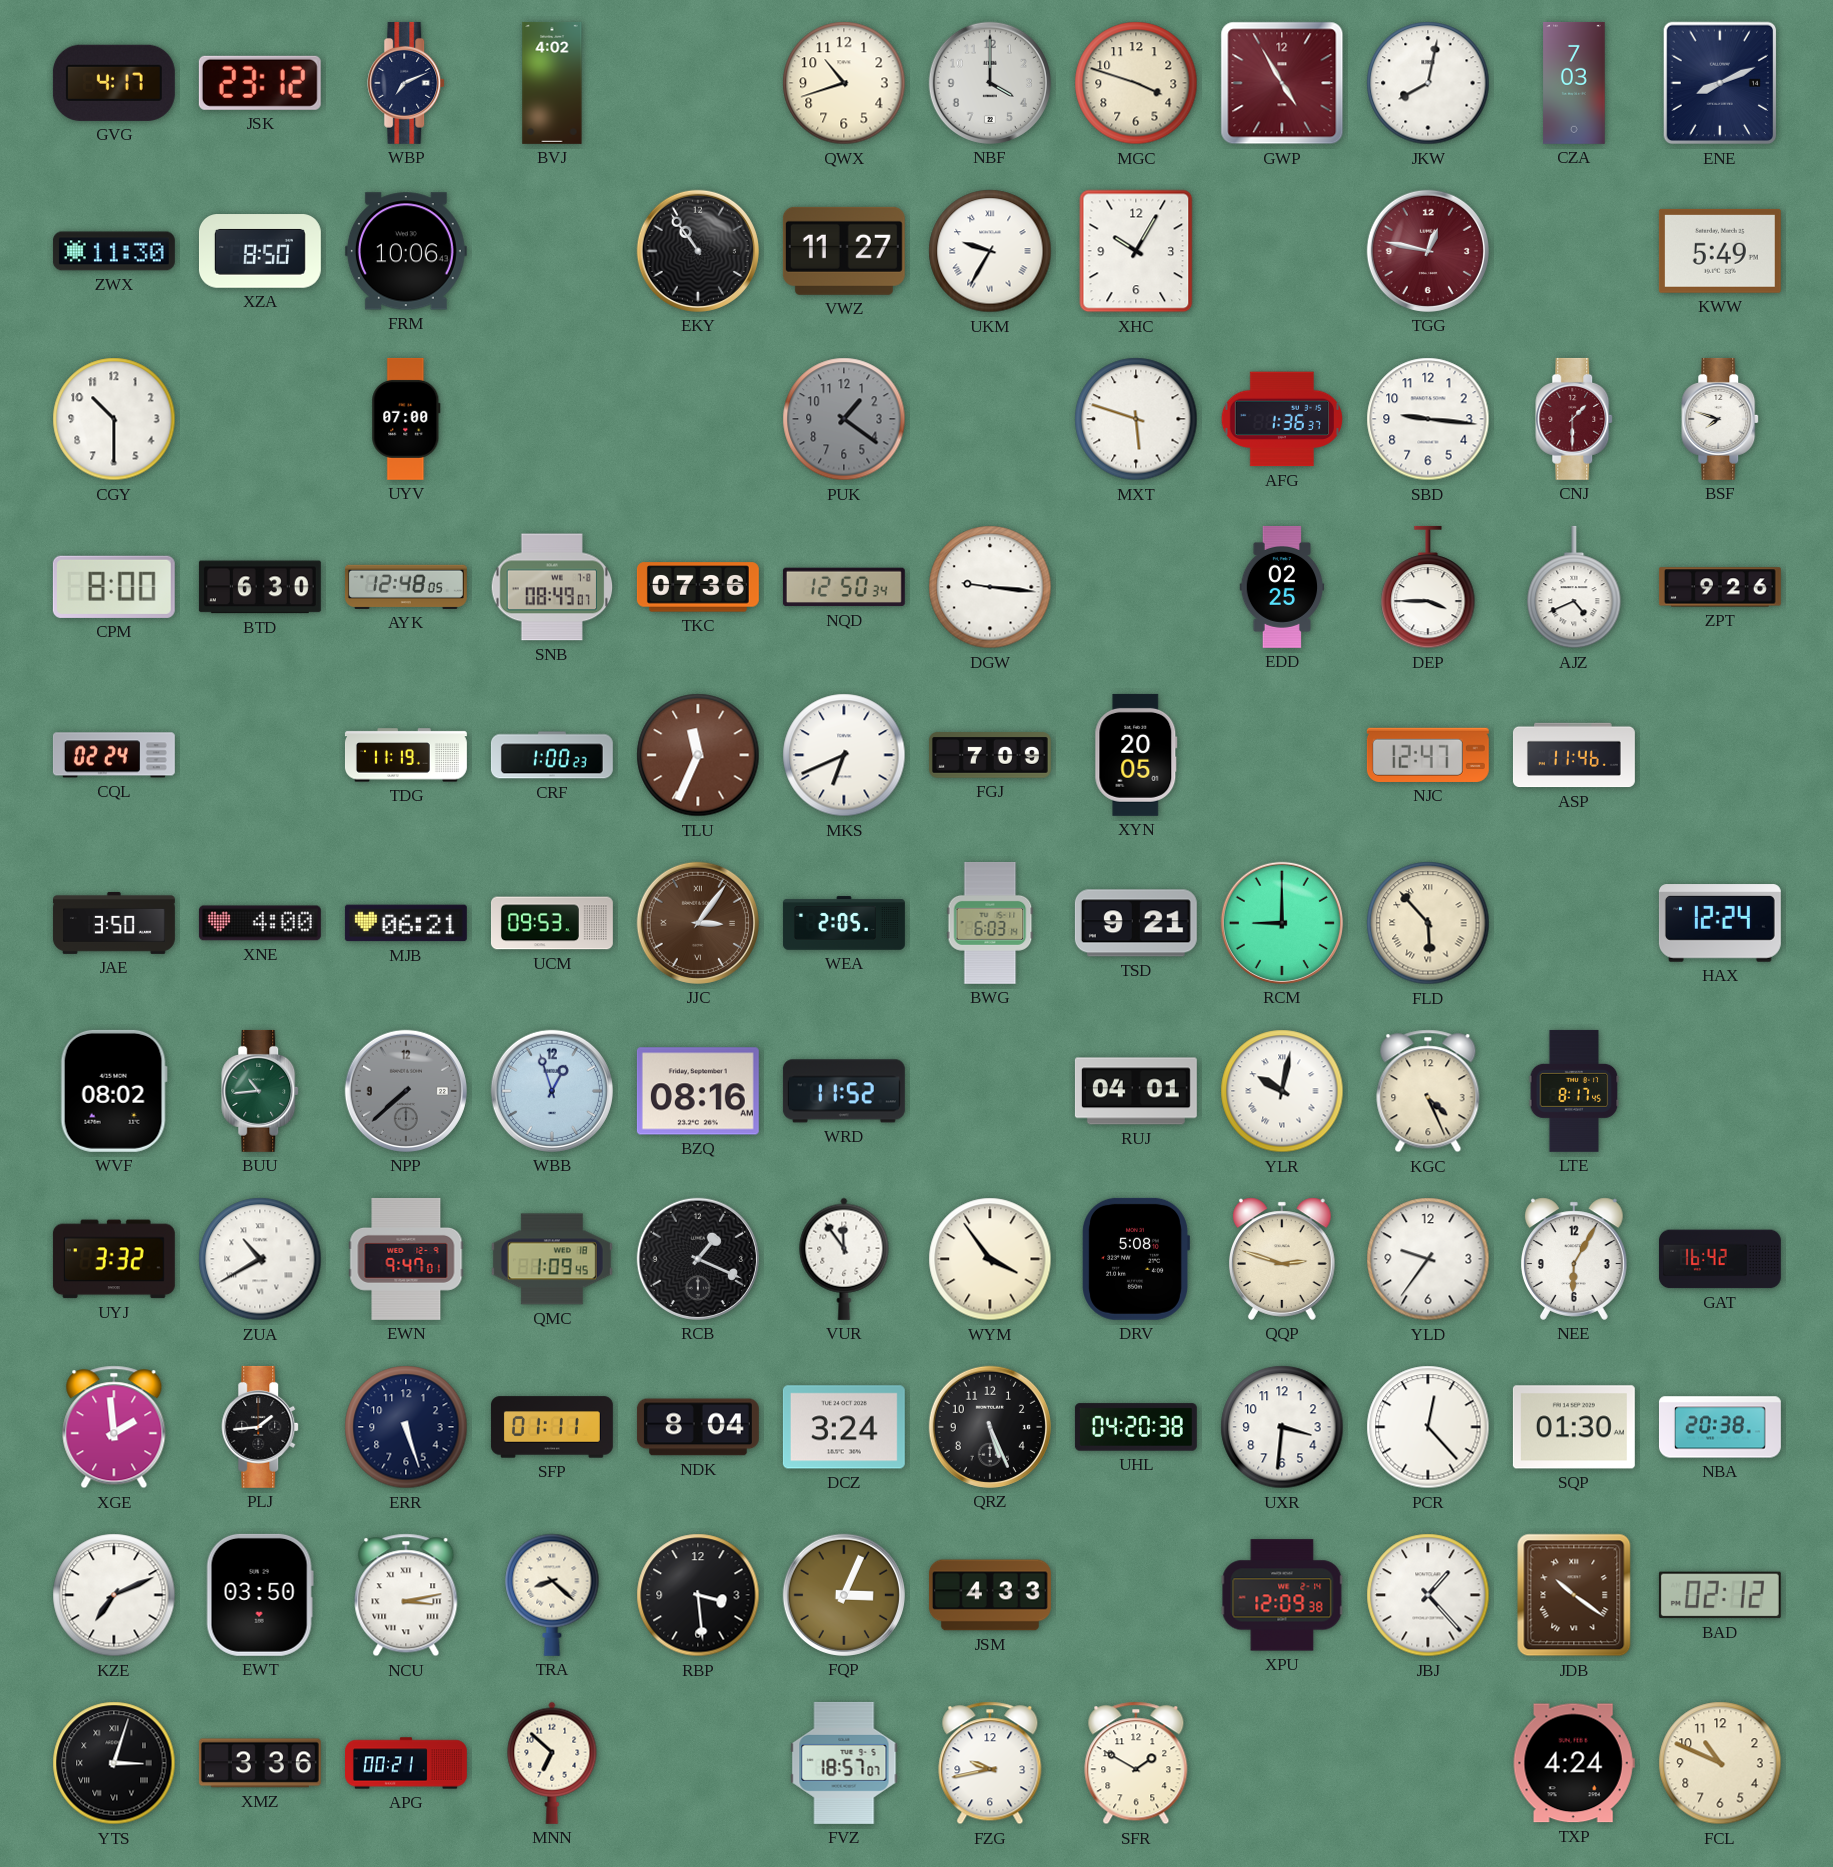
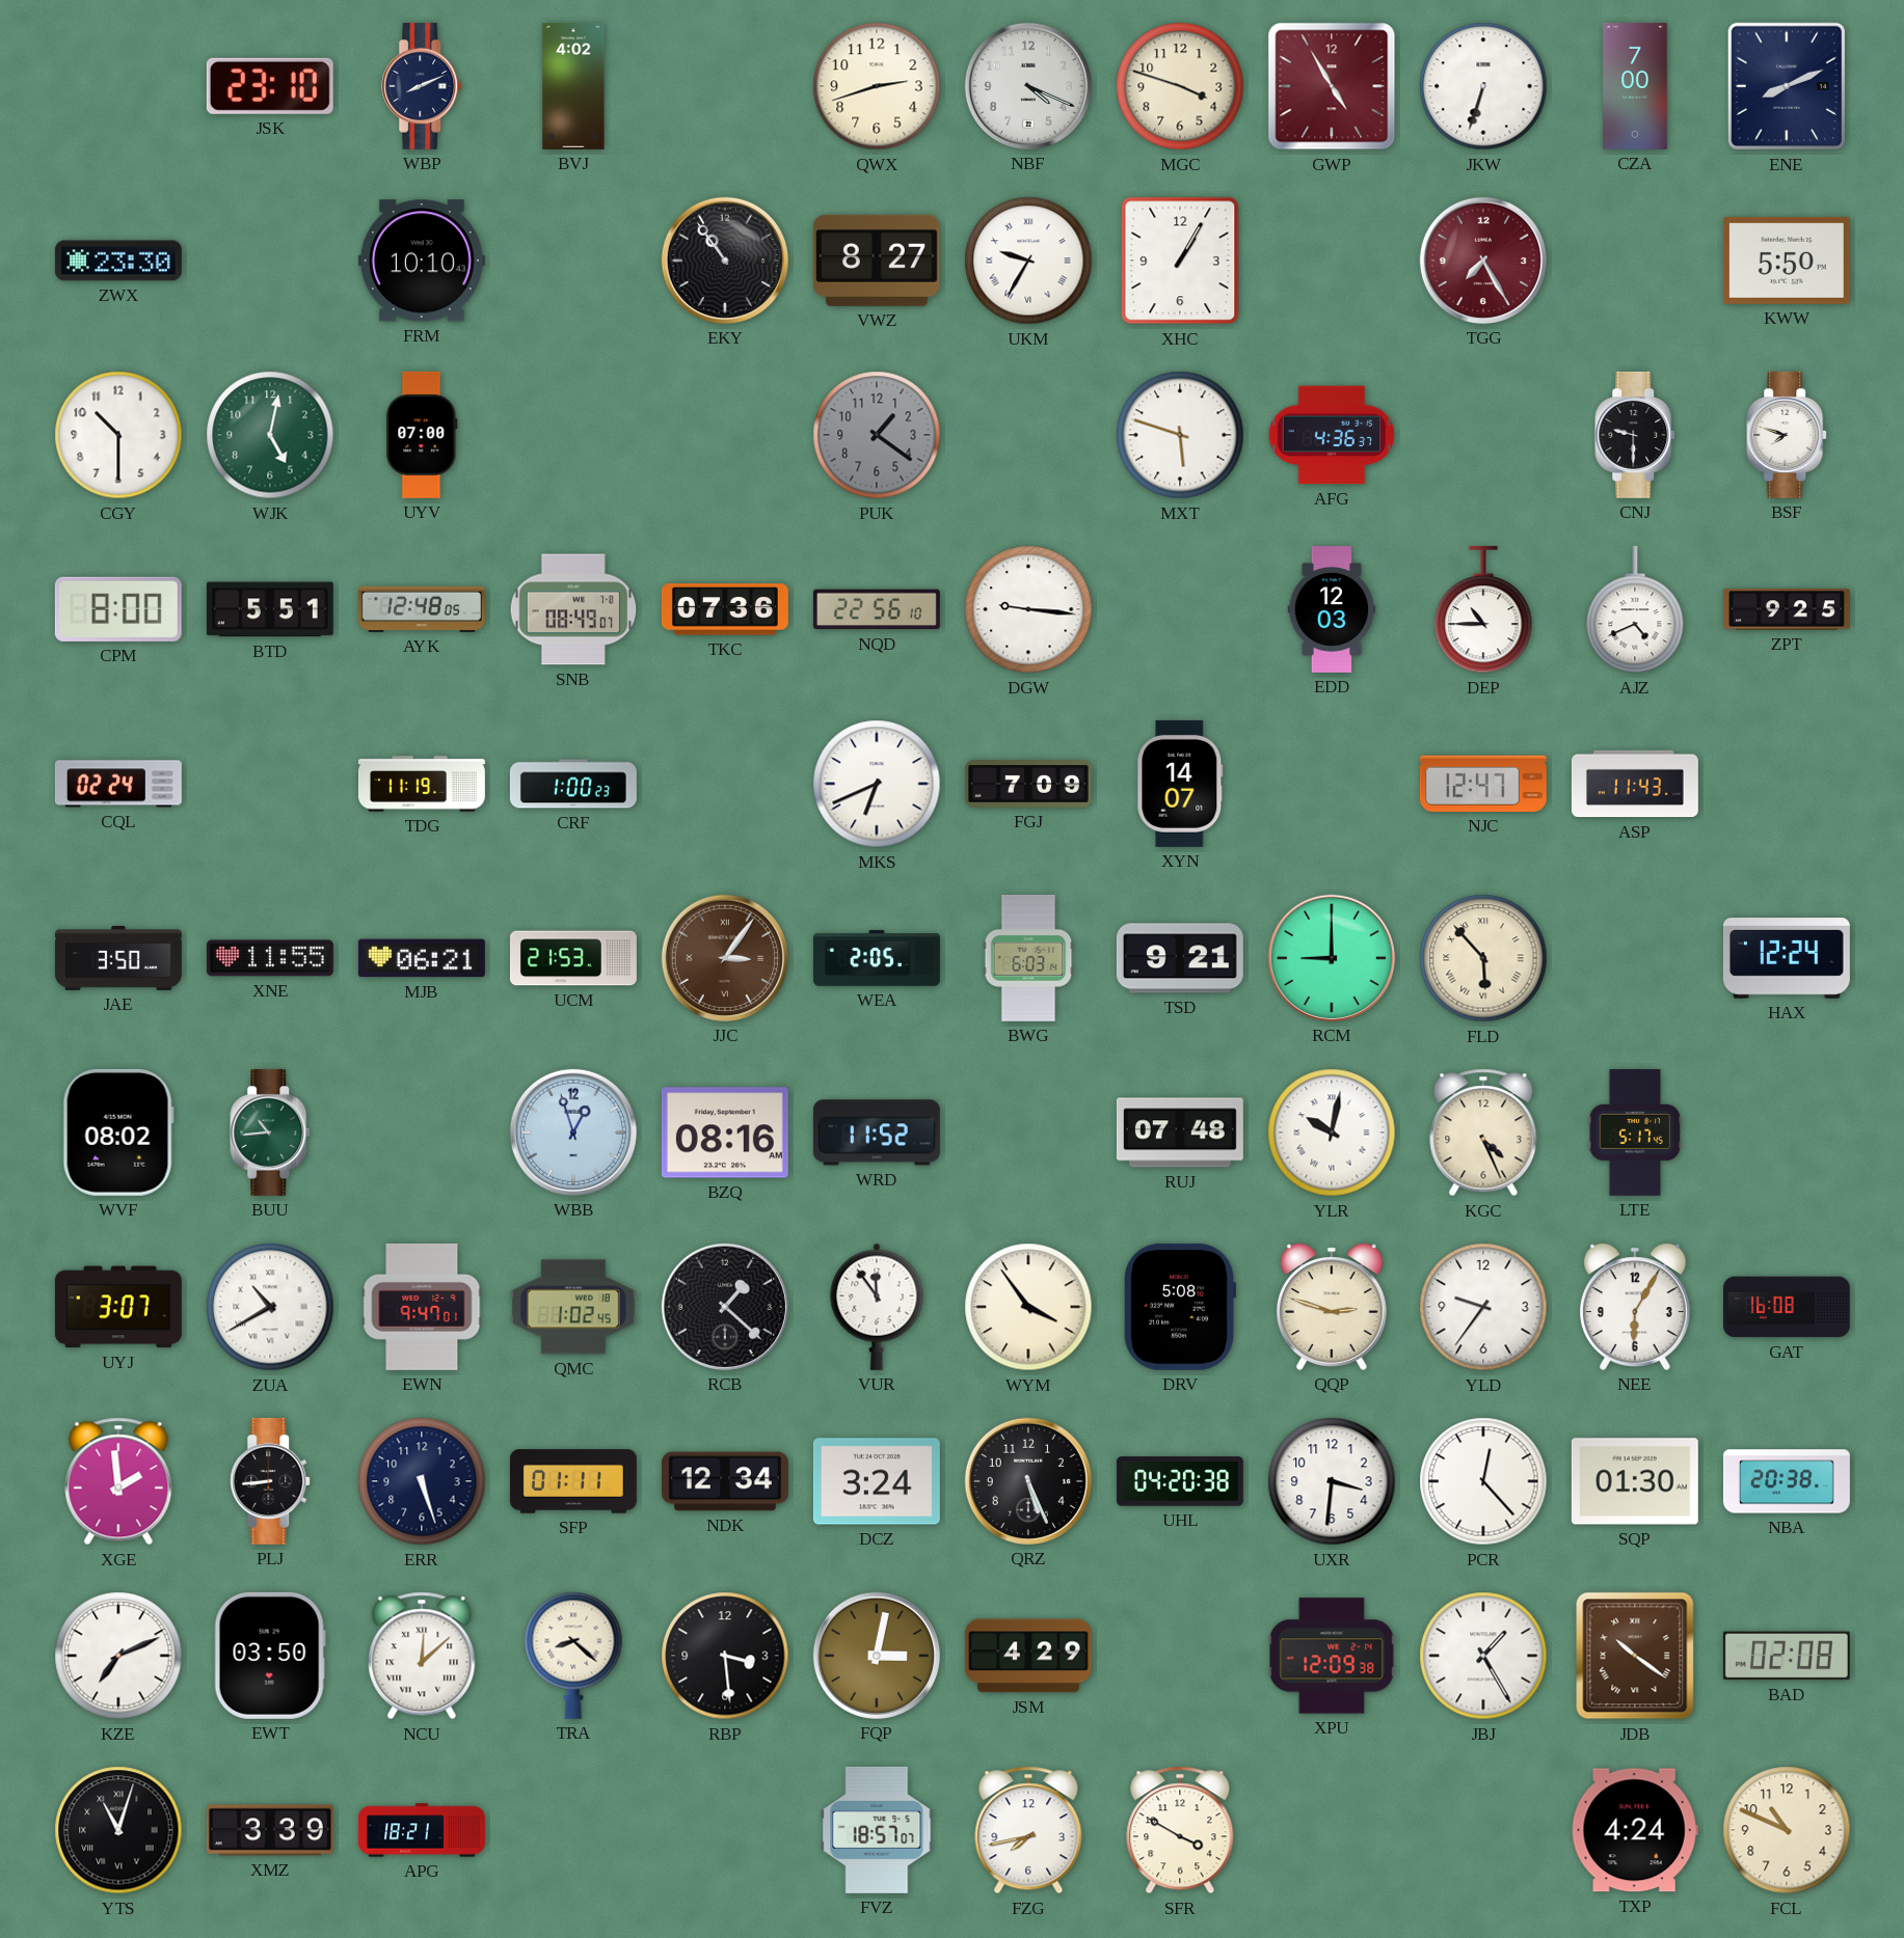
GVG: 4:17 -> none
JSK: 23:12 -> 23:10
WBP: 7:11 -> 8:11
QWX: 10:42 -> 2:42
NBF: 4:00 -> 4:19
JKW: 8:02 -> 6:33
CZA: 7:03 -> 7:00
ZWX: 11:30 -> 23:30
XZA: 8:50 -> none
FRM: 10:06 -> 10:10
VWZ: 11:27 -> 8:27
XHC: 10:05 -> 1:05
TGG: 12:47 -> 7:25
KWW: 5:49 -> 5:50
WJK: none -> 5:02
AFG: 1:36 -> 4:36
SBD: 9:16 -> none
CNJ: 1:30 -> 9:30
CNJ dial: burgundy -> black
BTD: 6:30 -> 5:51
NQD: 12:50 -> 22:56
EDD: 02:25 -> 12:03
DEP: 3:45 -> 10:45
ZPT: 9:26 -> 9:25
TLU: 11:34 -> none
XYN: 20:05 -> 14:07
ASP: 11:46 -> 11:43
XNE: 4:00 -> 11:55
UCM: 09:53 -> 21:53
NPP: 7:38 -> none
RUJ: 04:01 -> 07:48
LTE: 8:17 -> 5:17
UYJ: 3:32 -> 3:07
QMC: 1:09 -> 1:02
RCB: 1:19 -> 1:22
GAT: 16:42 -> 16:08
PLJ: 1:44 -> 8:44
NDK: 8:04 -> 12:34
NCU: 3:13 -> 12:08
FQP: 3:04 -> 3:02
JSM: 4:33 -> 4:29
JBJ: 1:23 -> 1:25
BAD: 02:12 -> 02:08
YTS: 3:03 -> 11:03
XMZ: 3:36 -> 3:39
APG: 00:21 -> 18:21
MNN: 6:52 -> none
FZG: 9:43 -> 7:43
SFR: 1:50 -> 3:50
